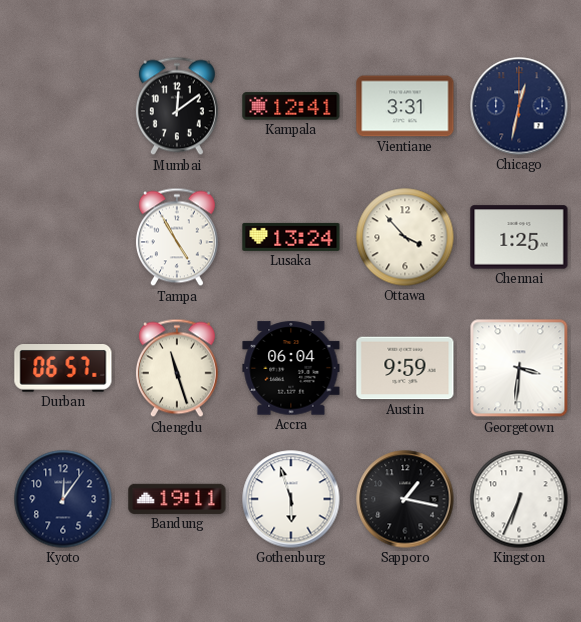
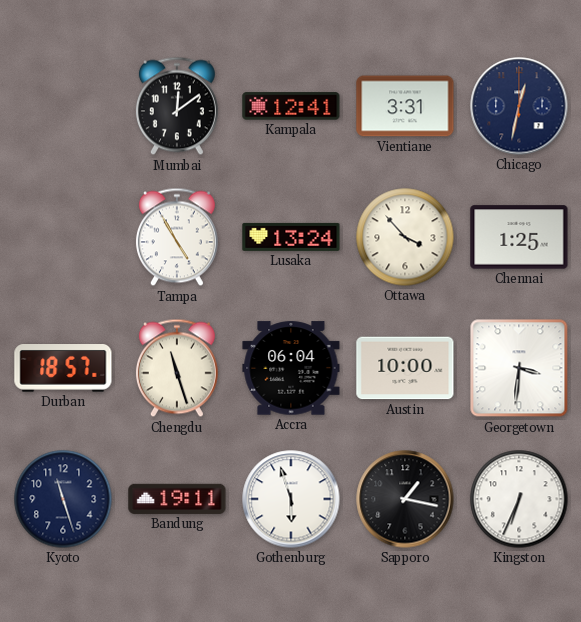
Durban: 06:57 -> 18:57
Austin: 9:59 -> 10:00
Kyoto: 12:06 -> 11:27
